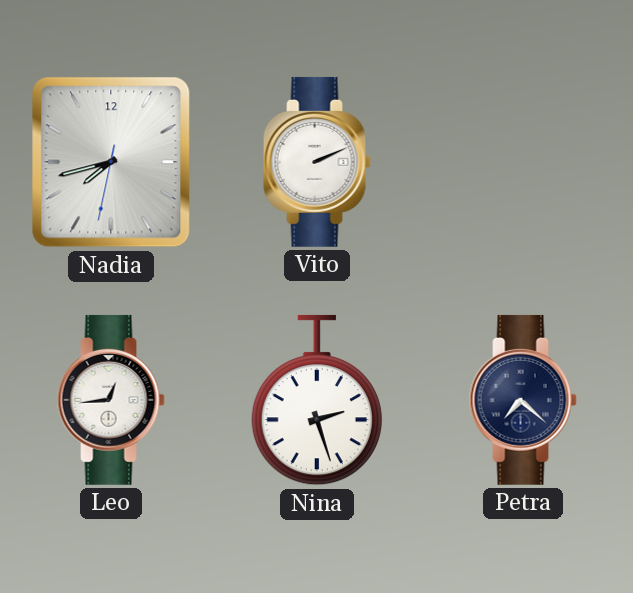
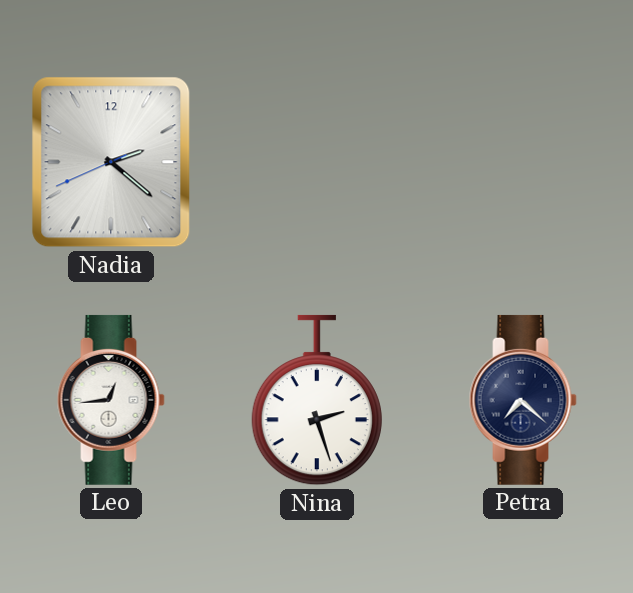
Nadia: 7:42 -> 2:21
Vito: 2:11 -> none
